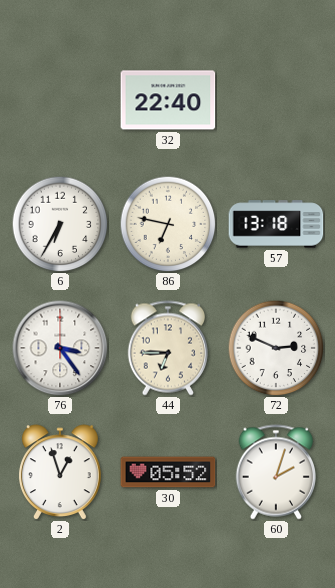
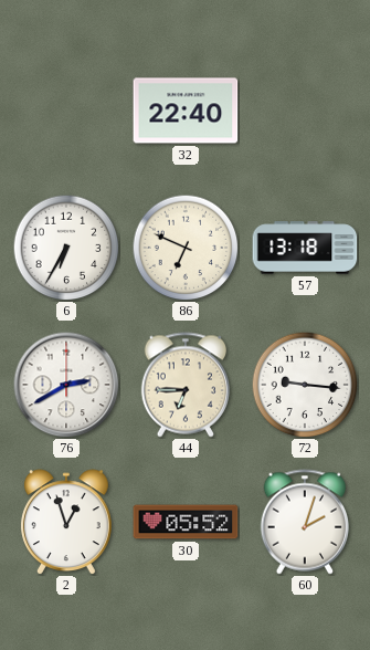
86: 6:47 -> 6:49
76: 3:24 -> 2:40
72: 2:49 -> 9:16
